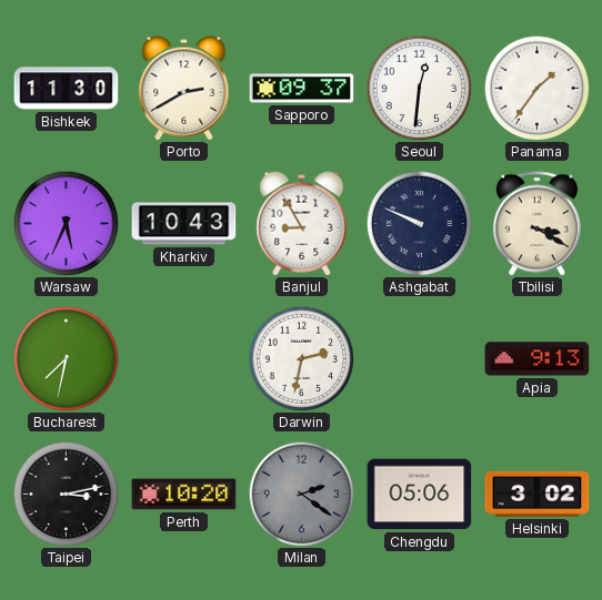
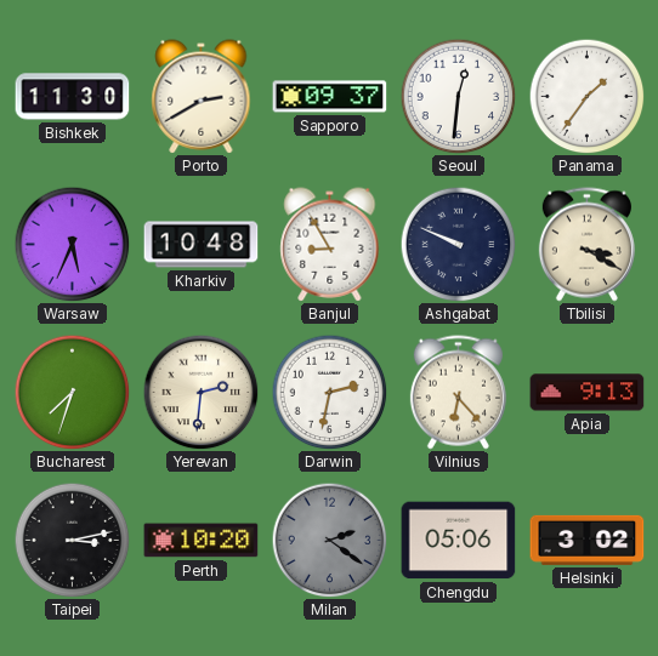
Kharkiv: 10:43 -> 10:48
Bucharest: 7:32 -> 7:33
Yerevan: none -> 2:31
Vilnius: none -> 6:23
